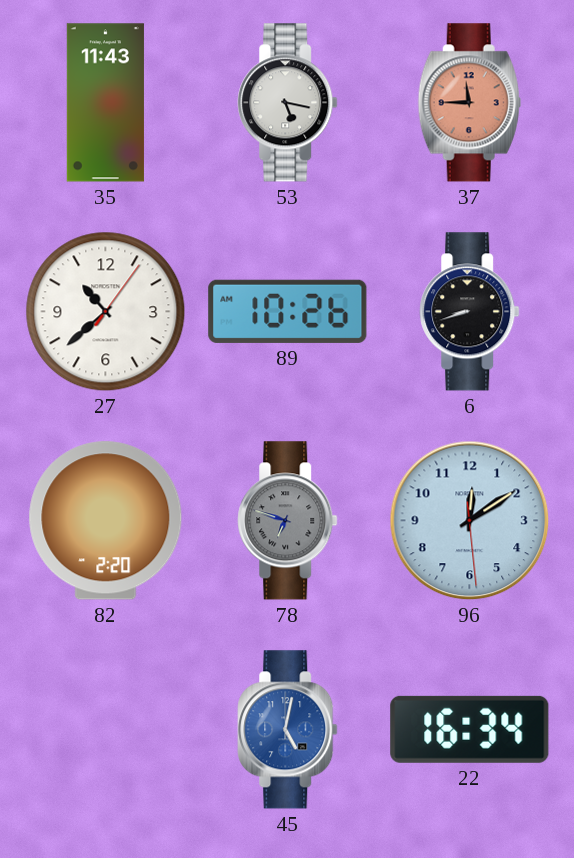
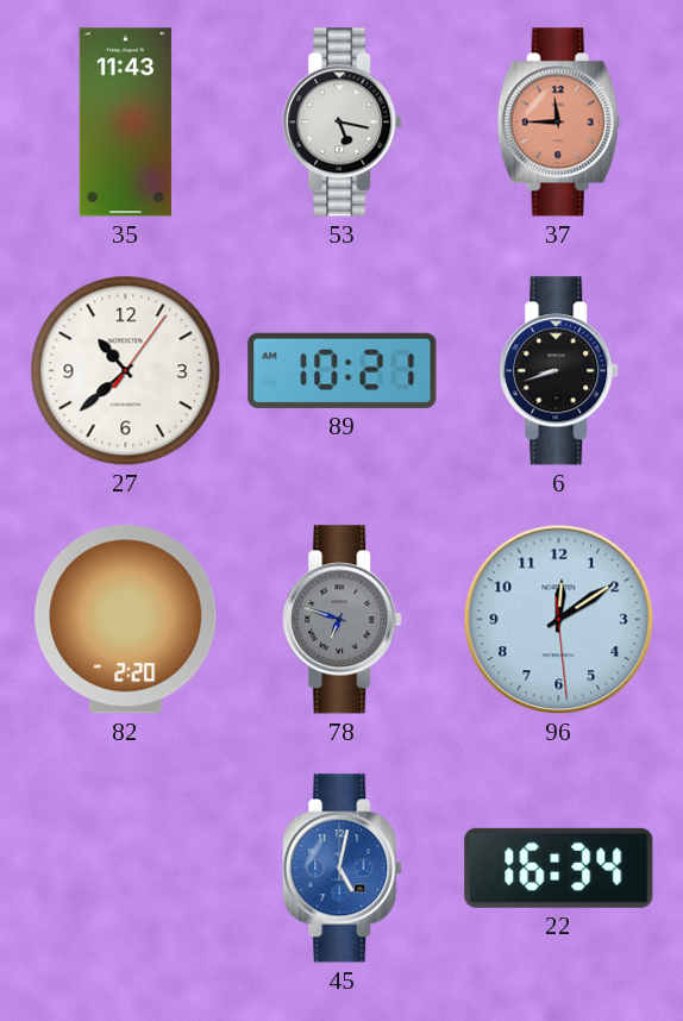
89: 10:26 -> 10:21
